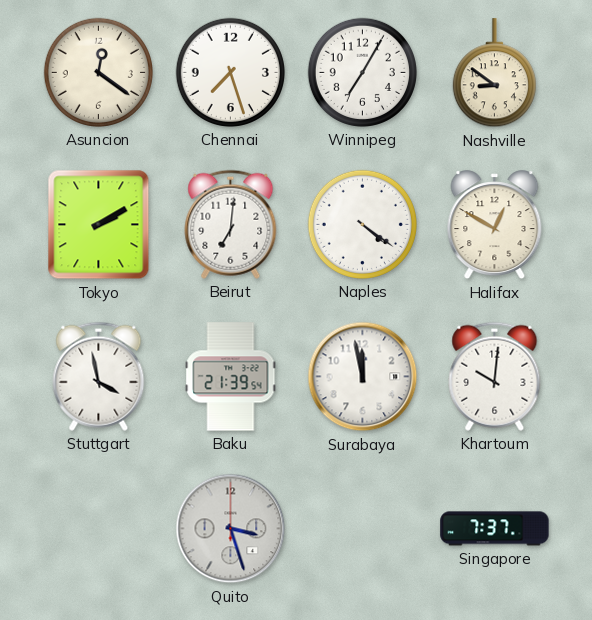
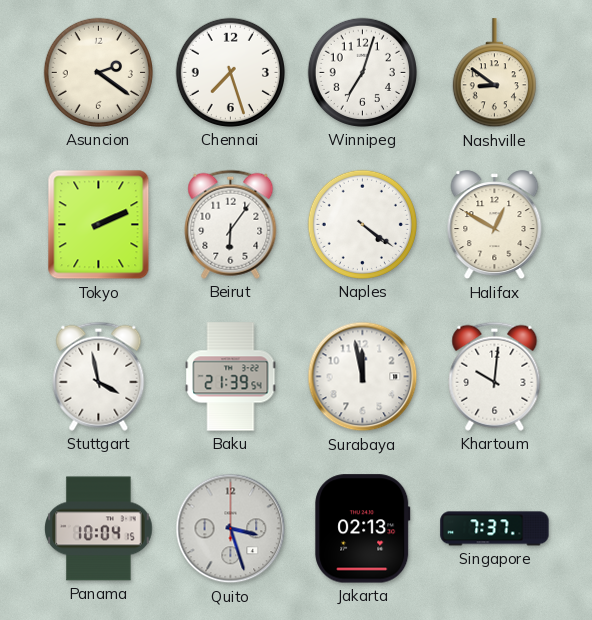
Asuncion: 12:21 -> 2:21
Winnipeg: 7:05 -> 7:03
Tokyo: 2:10 -> 2:11
Beirut: 7:01 -> 6:06
Panama: none -> 10:04
Jakarta: none -> 02:13
